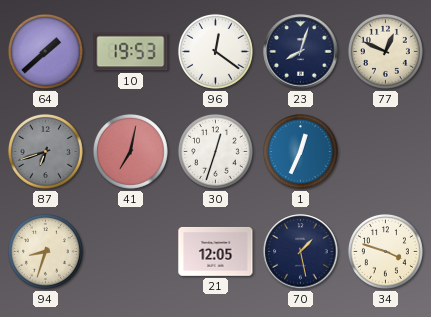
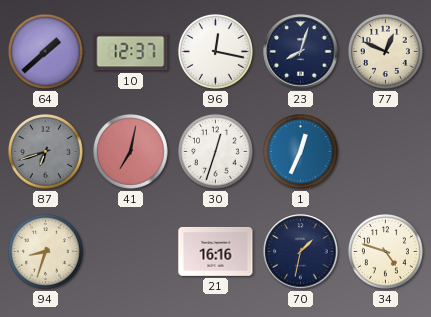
10: 19:53 -> 12:37
96: 12:21 -> 12:17
21: 12:05 -> 16:16
70: 1:28 -> 1:32
34: 3:48 -> 4:48
